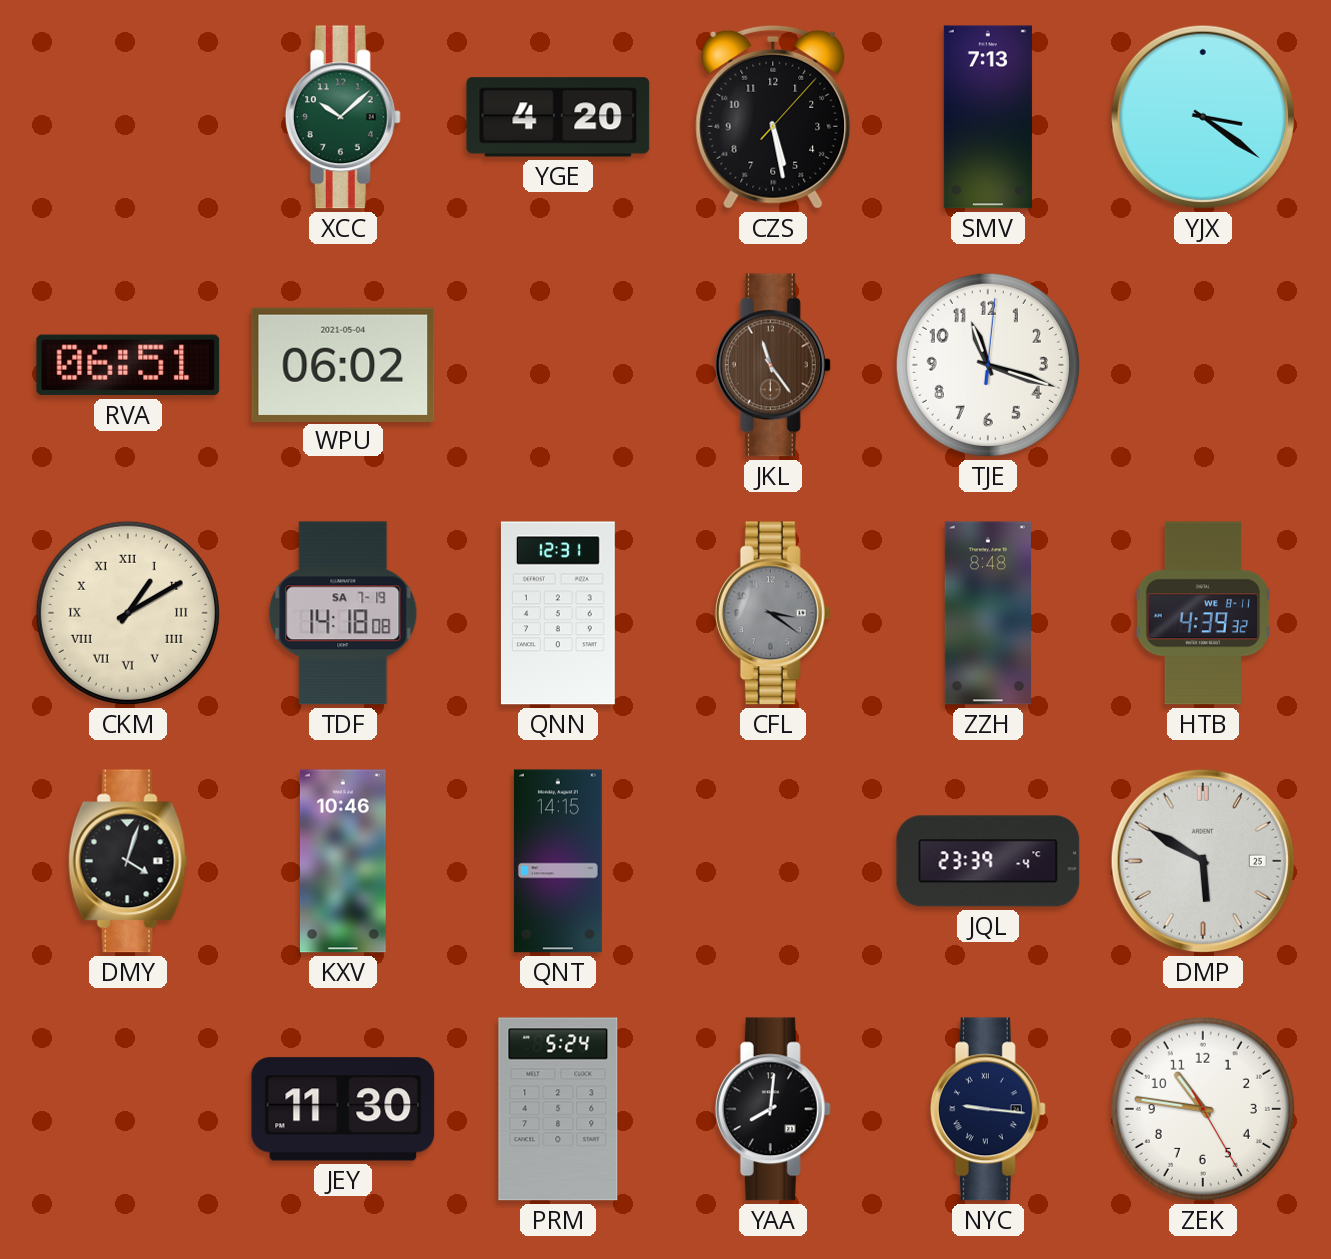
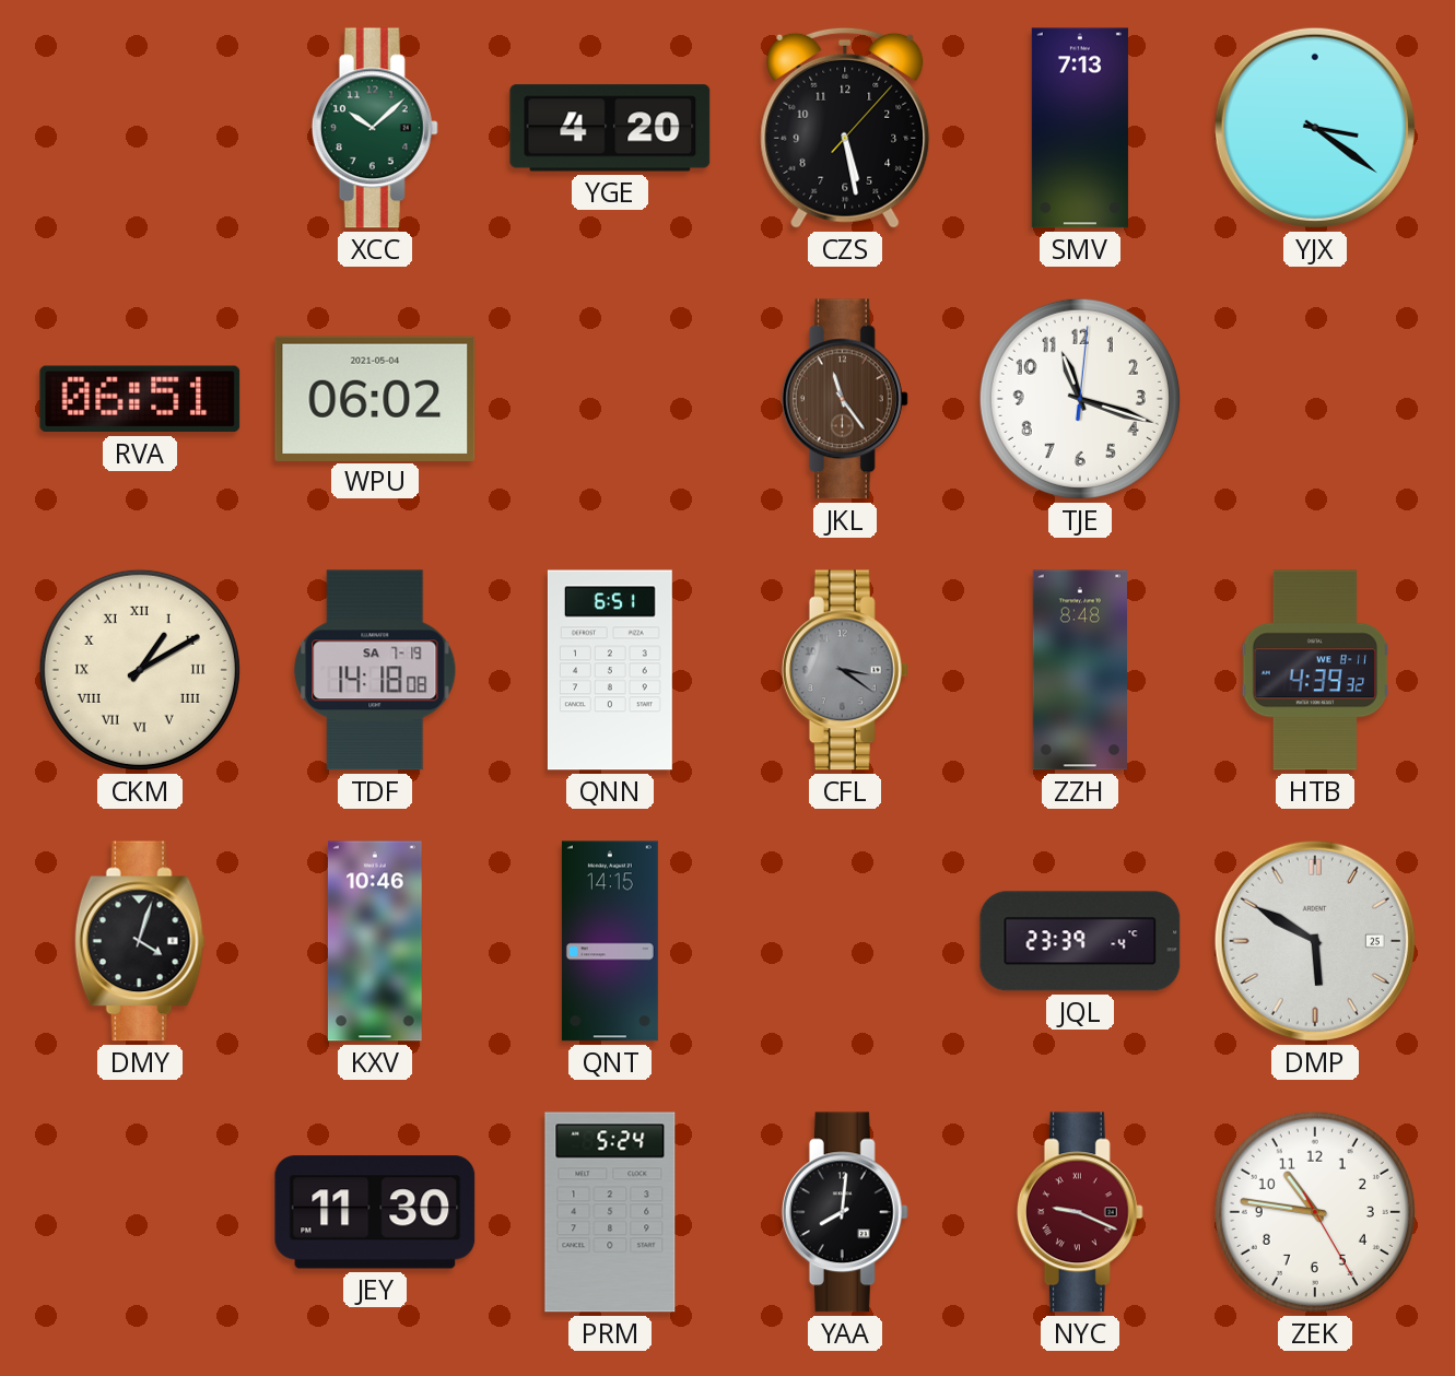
QNN: 12:31 -> 6:51
NYC: 9:16 -> 9:19
NYC dial: navy -> burgundy
